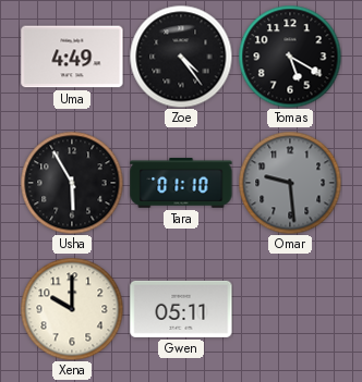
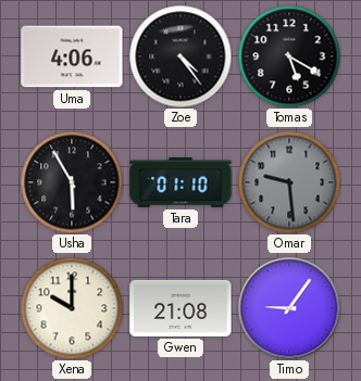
Uma: 4:49 -> 4:06
Gwen: 05:11 -> 21:08
Timo: none -> 9:06
